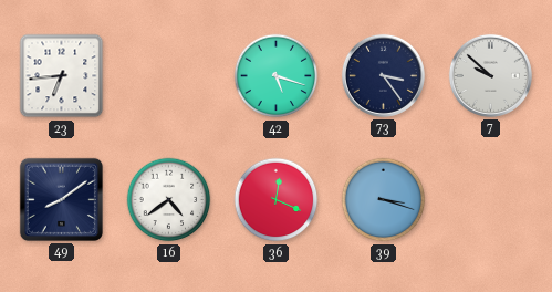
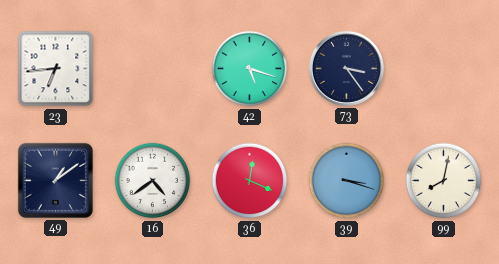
7: 9:52 -> none
49: 8:09 -> 1:09
99: none -> 8:02
